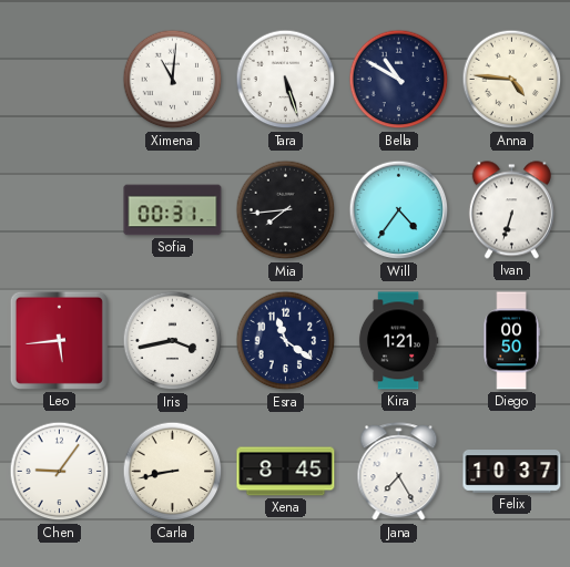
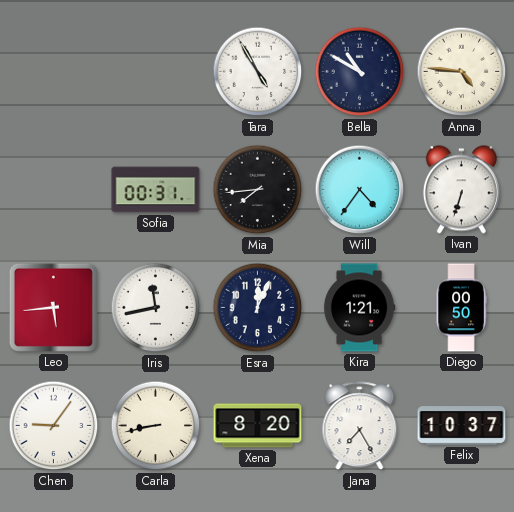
Ximena: 11:01 -> none
Tara: 5:27 -> 4:55
Iris: 3:43 -> 11:43
Esra: 11:21 -> 12:04
Xena: 8:45 -> 8:20
